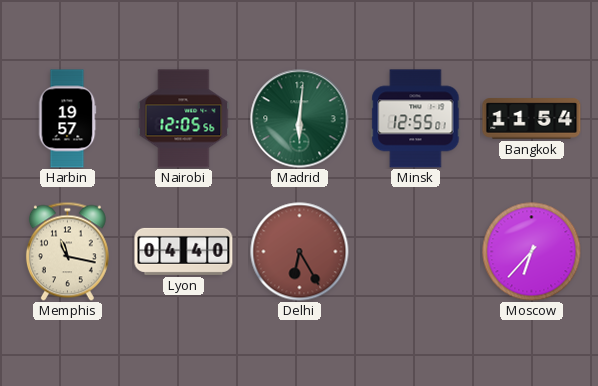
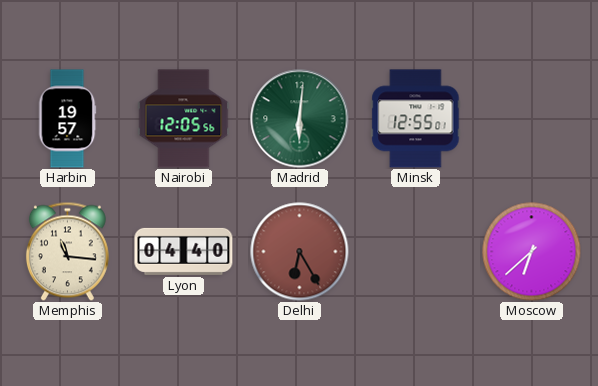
Bangkok: 11:54 -> none
Memphis: 11:17 -> 11:16
Moscow: 6:37 -> 6:38
